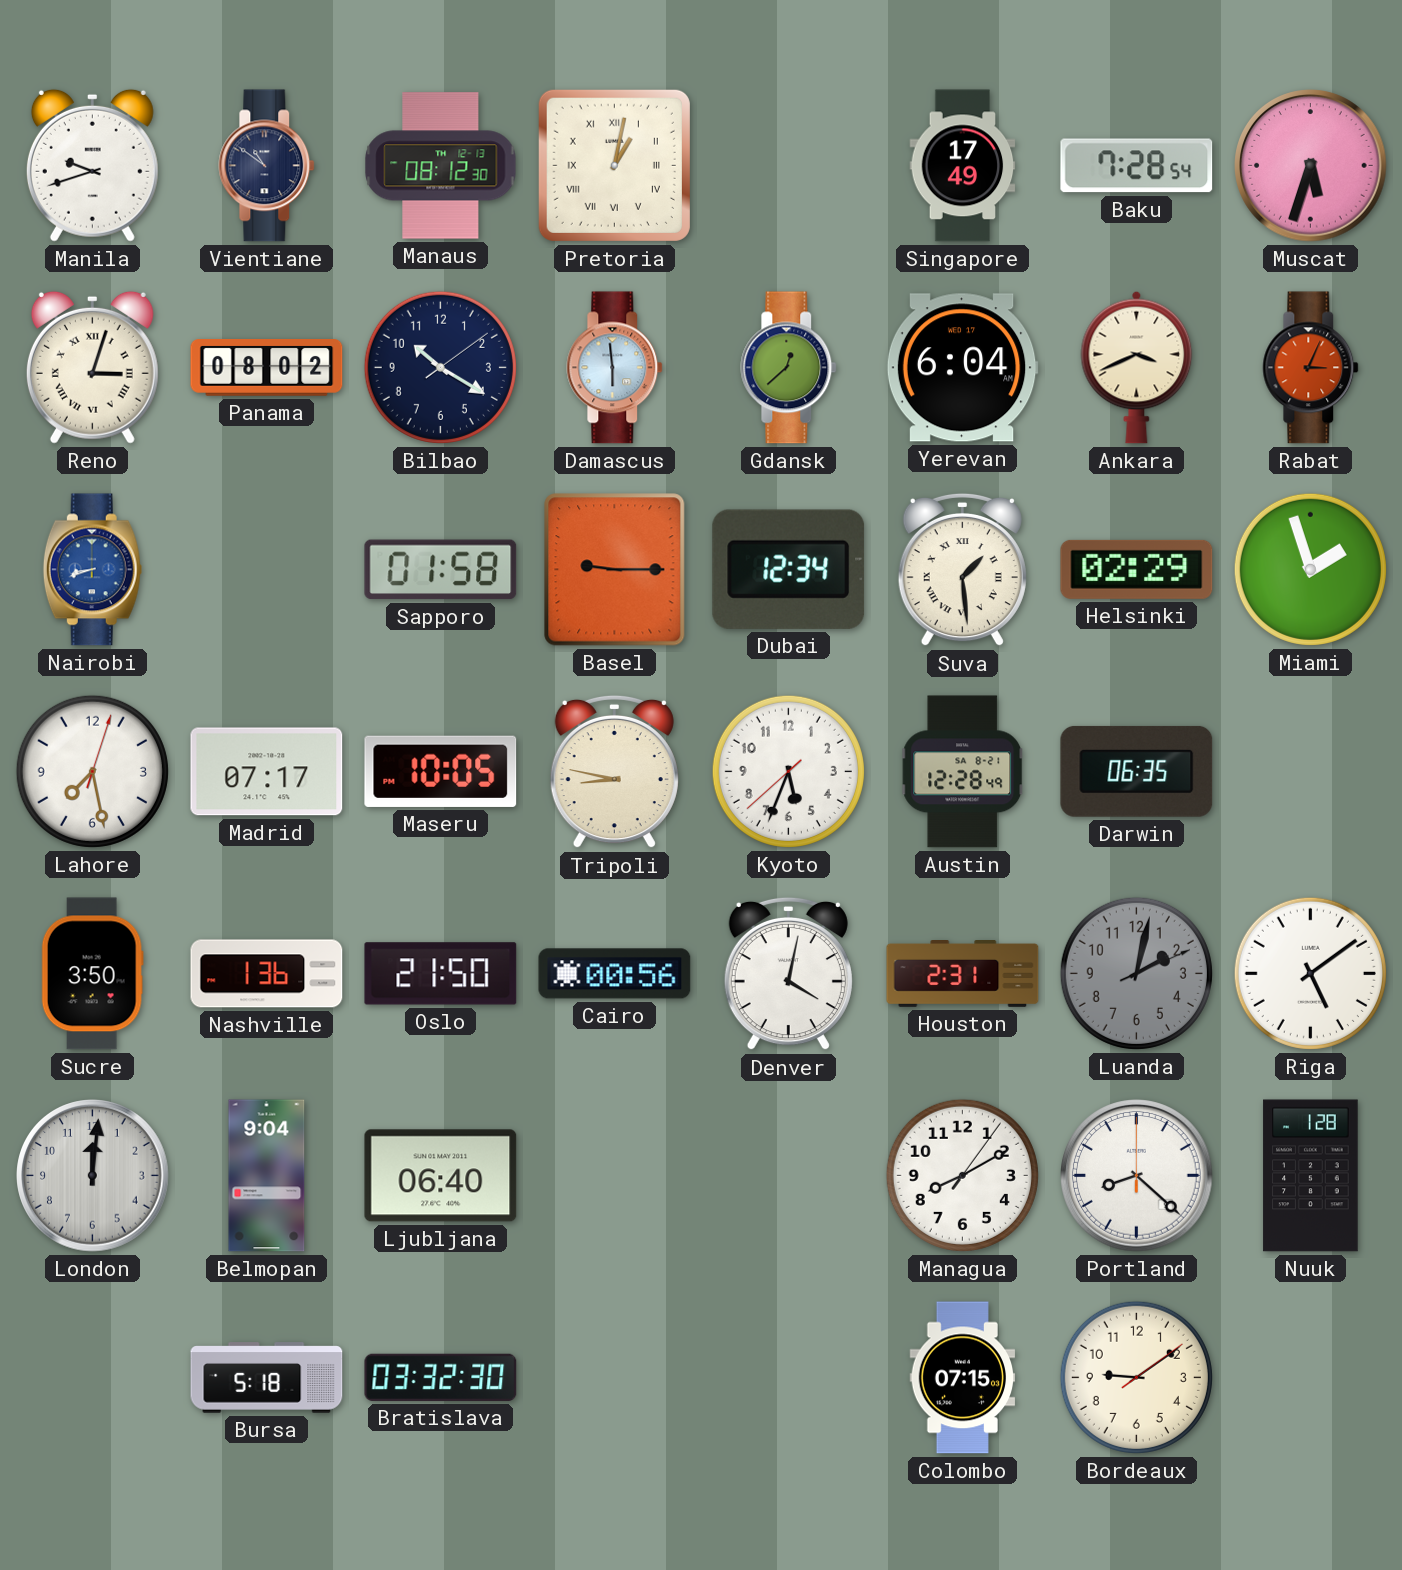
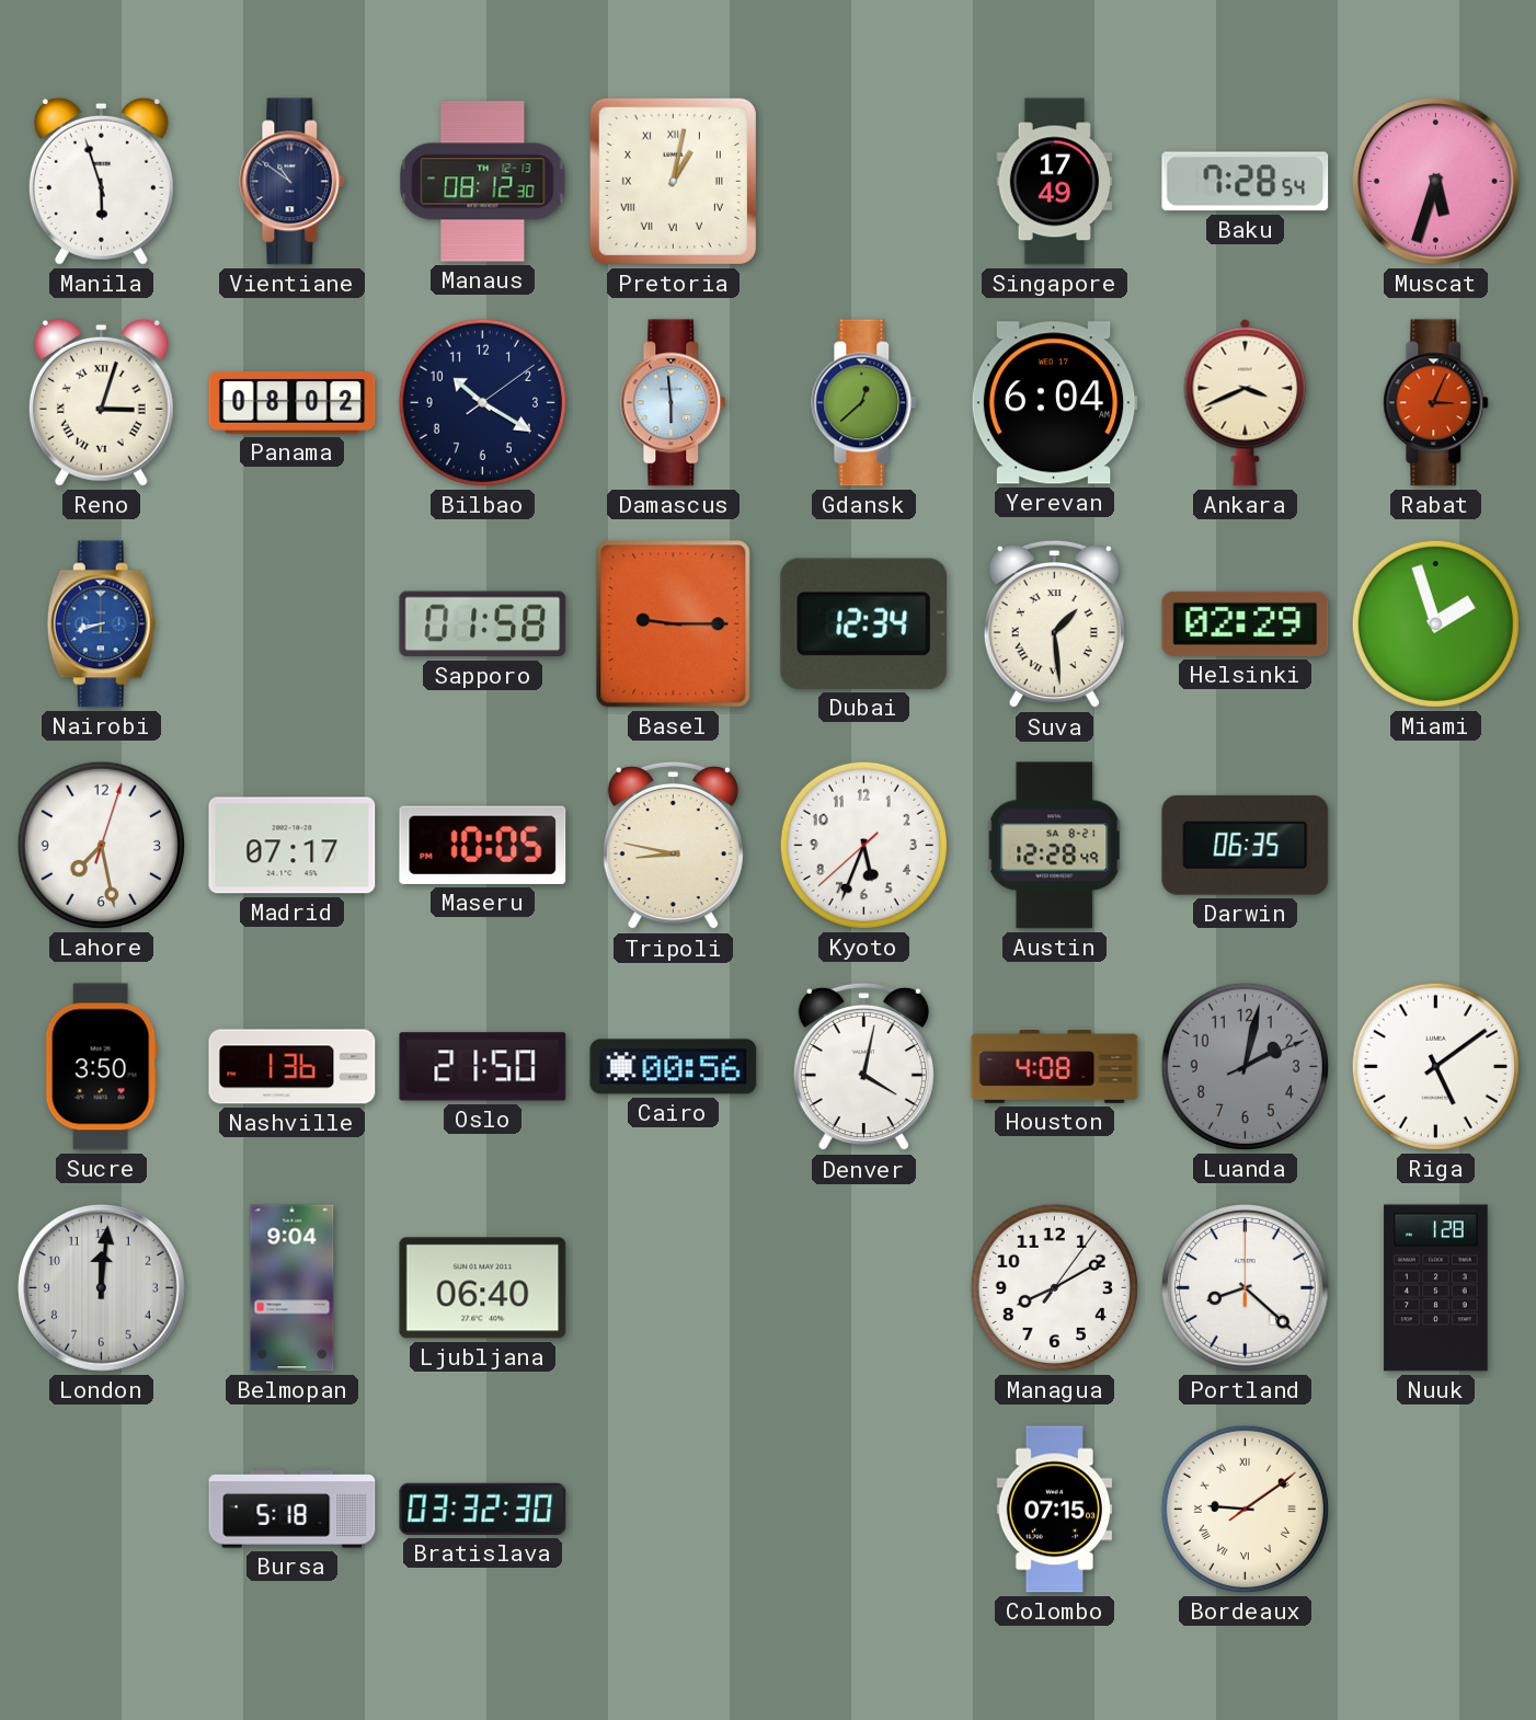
Manila: 9:42 -> 5:57
Houston: 2:31 -> 4:08
Bordeaux numerals: Arabic -> Roman
